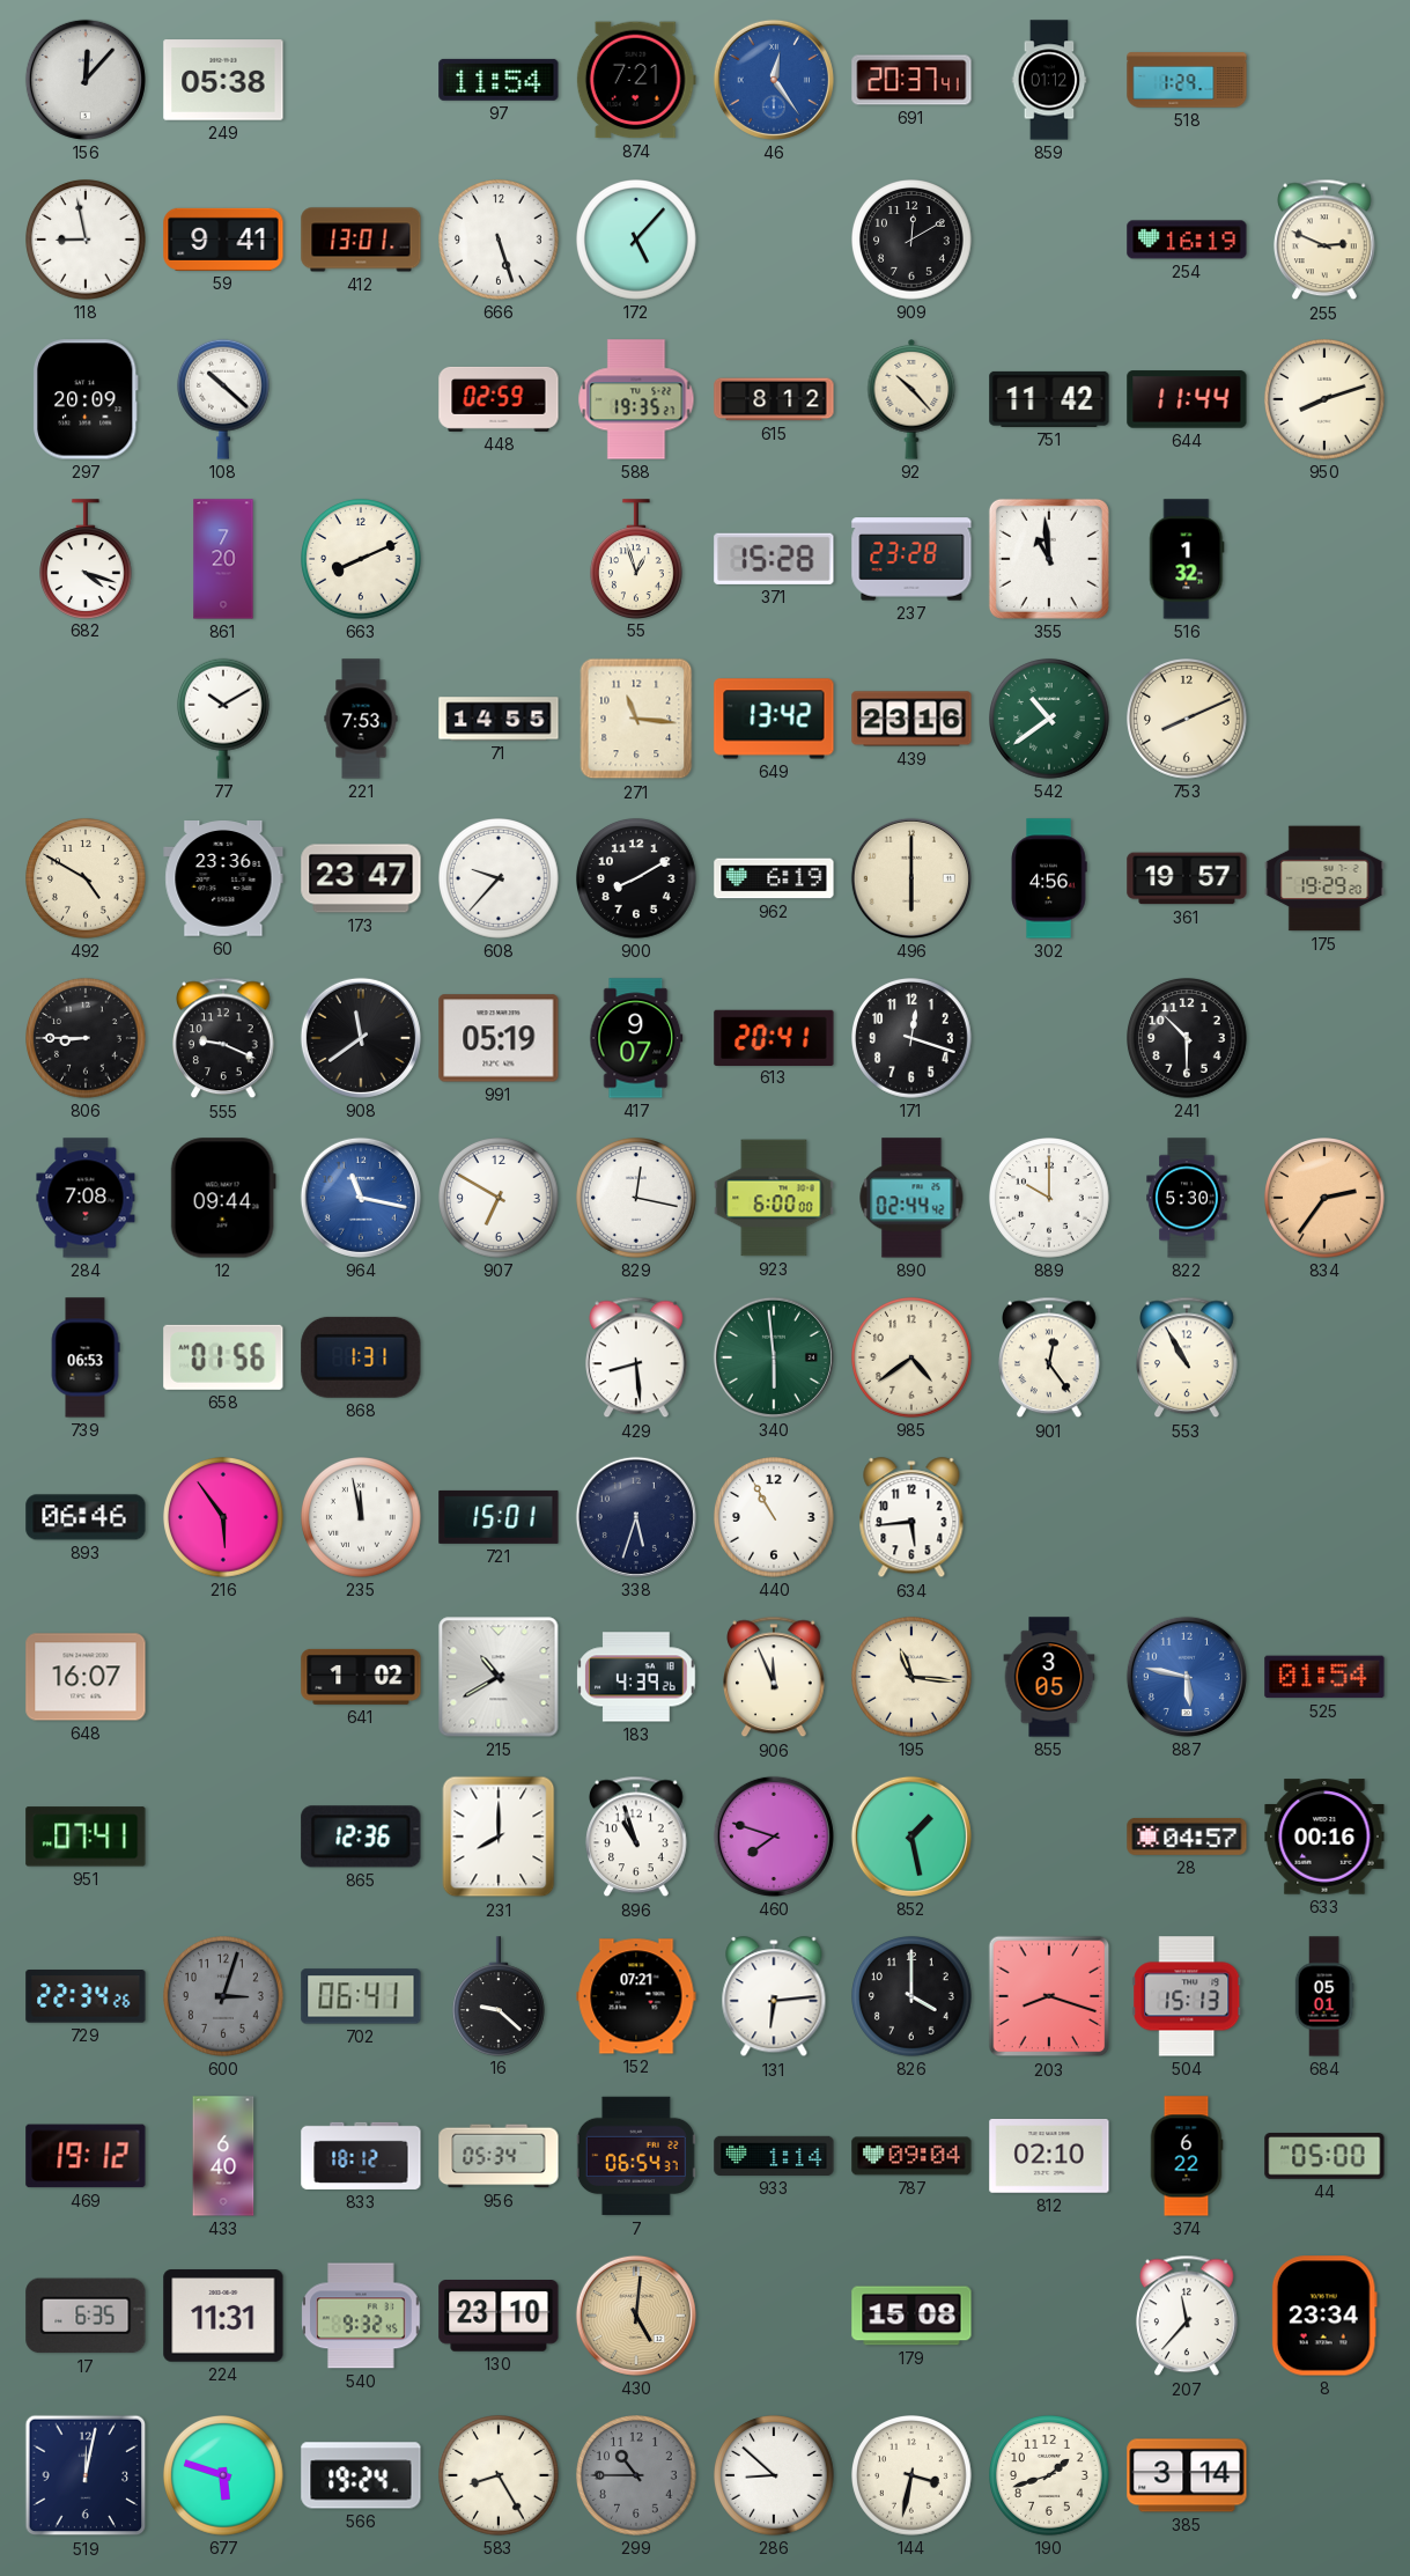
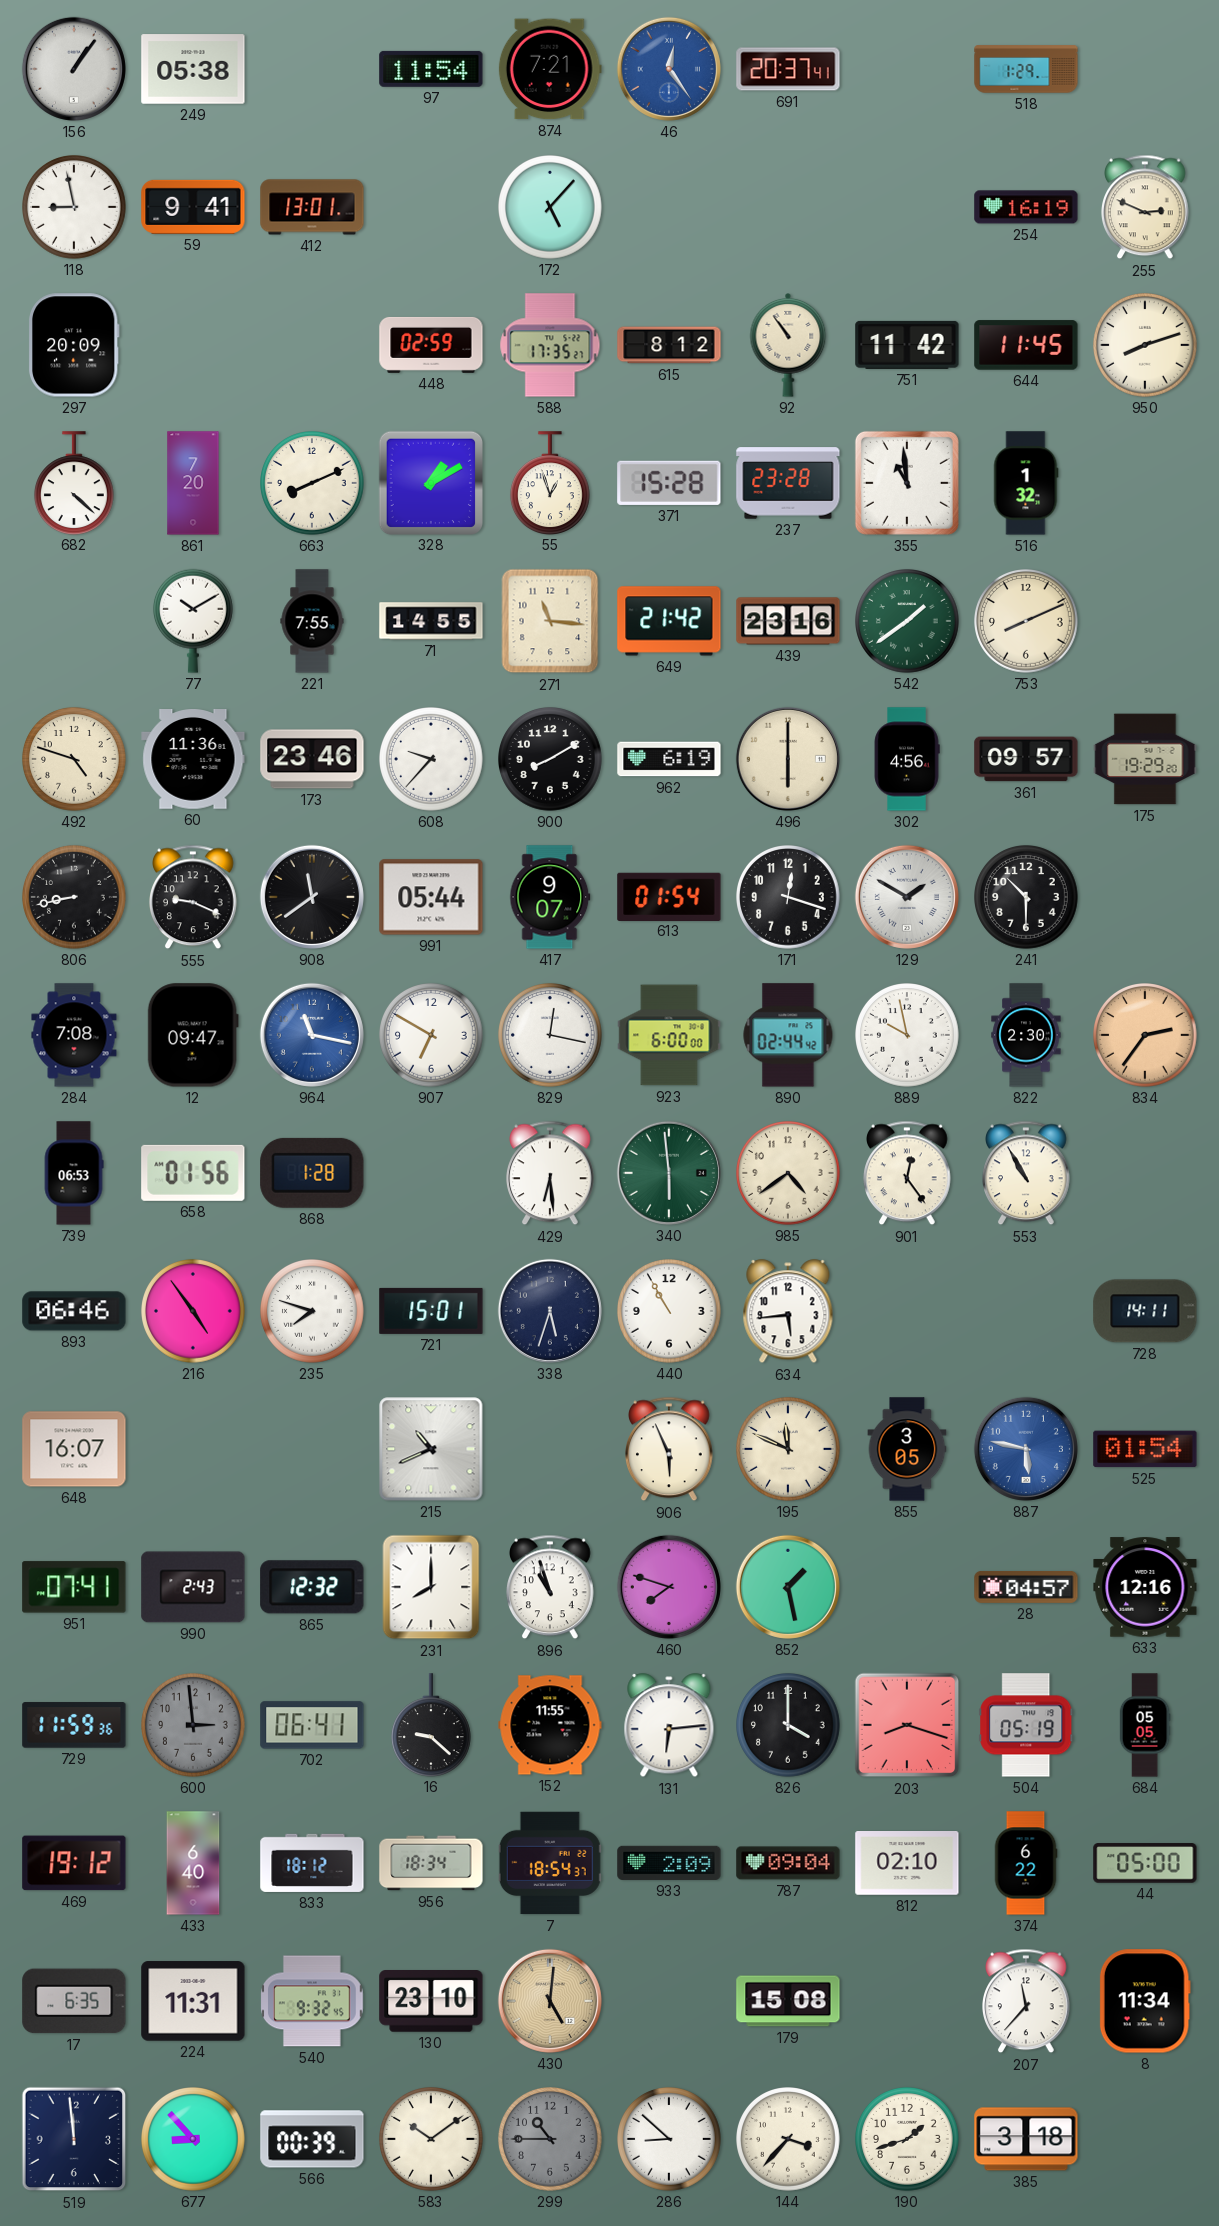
156: 12:07 -> 1:06
859: 01:12 -> none
666: 5:27 -> none
909: 12:10 -> none
108: 10:22 -> none
588: 19:35 -> 17:35
92: 10:23 -> 10:54
644: 11:44 -> 11:45
682: 4:18 -> 4:22
328: none -> 1:10
221: 7:53 -> 7:55
649: 13:42 -> 21:42
542: 10:39 -> 1:39
492: 4:50 -> 4:48
60: 23:36 -> 11:36
173: 23:47 -> 23:46
361: 19:57 -> 09:57
806: 8:45 -> 8:43
991: 05:19 -> 05:44
613: 20:41 -> 01:54
129: none -> 1:50
12: 09:44 -> 09:47
889: 10:00 -> 9:58
822: 5:30 -> 2:30
868: 1:31 -> 1:28
429: 8:29 -> 6:29
216: 5:54 -> 4:54
235: 11:58 -> 7:48
728: none -> 14:11
641: 1:02 -> none
215: 10:40 -> 10:41
183: 4:39 -> none
906: 11:56 -> 5:56
195: 11:16 -> 11:49
990: none -> 2:43
865: 12:36 -> 12:32
633: 00:16 -> 12:16
729: 22:34 -> 11:59
600: 3:03 -> 2:59
152: 07:21 -> 11:55
504: 15:13 -> 05:19
684: 05:01 -> 05:05
956: 05:34 -> 18:34
7: 06:54 -> 18:54
933: 1:14 -> 2:09
8: 23:34 -> 11:34
519: 12:02 -> 11:59
677: 5:48 -> 8:53
566: 19:24 -> 00:39
583: 8:25 -> 10:09
144: 3:32 -> 3:37
385: 3:14 -> 3:18
